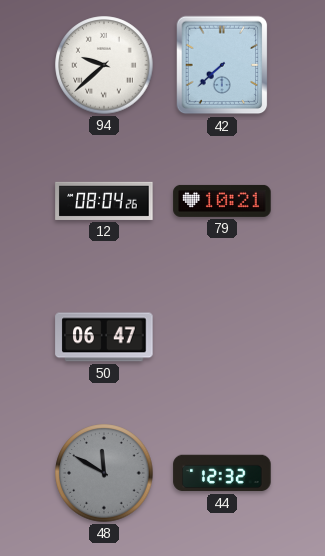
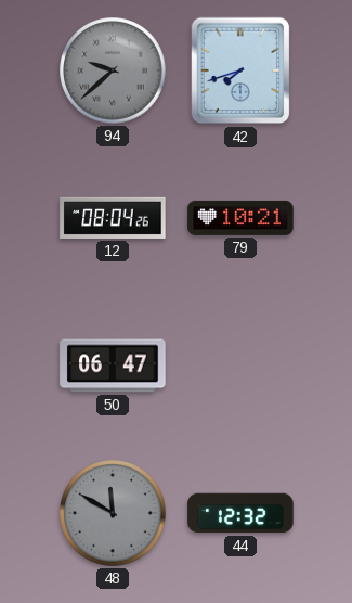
94 dial: white -> grey
42: 7:38 -> 7:42
